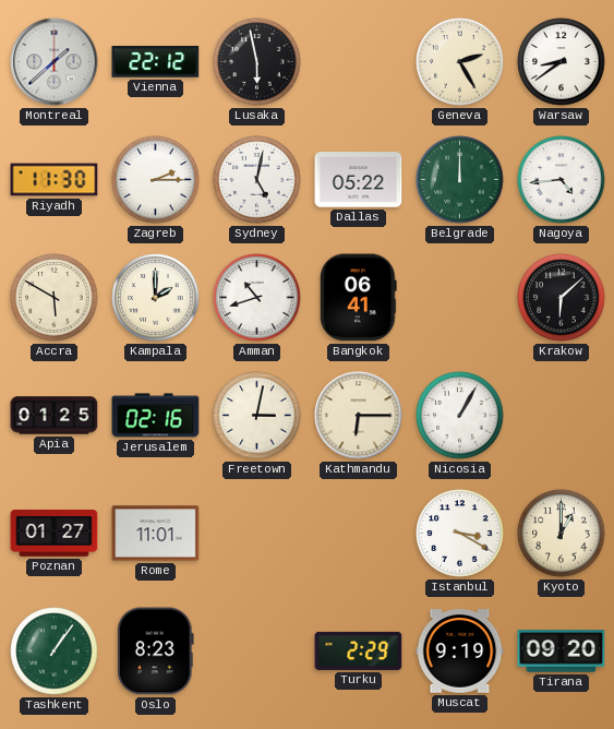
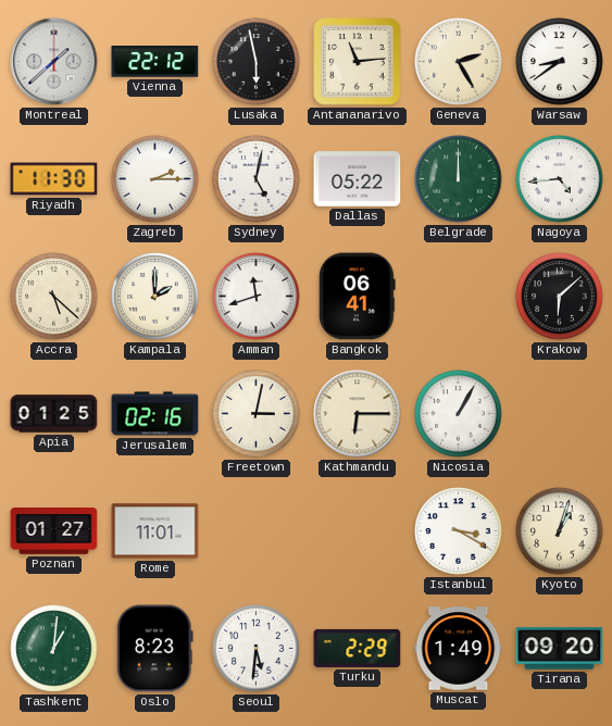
Antananarivo: none -> 11:14
Accra: 5:50 -> 5:22
Amman: 10:42 -> 11:42
Kyoto: 1:00 -> 1:03
Tashkent: 1:06 -> 1:01
Seoul: none -> 5:31
Muscat: 9:19 -> 1:49
